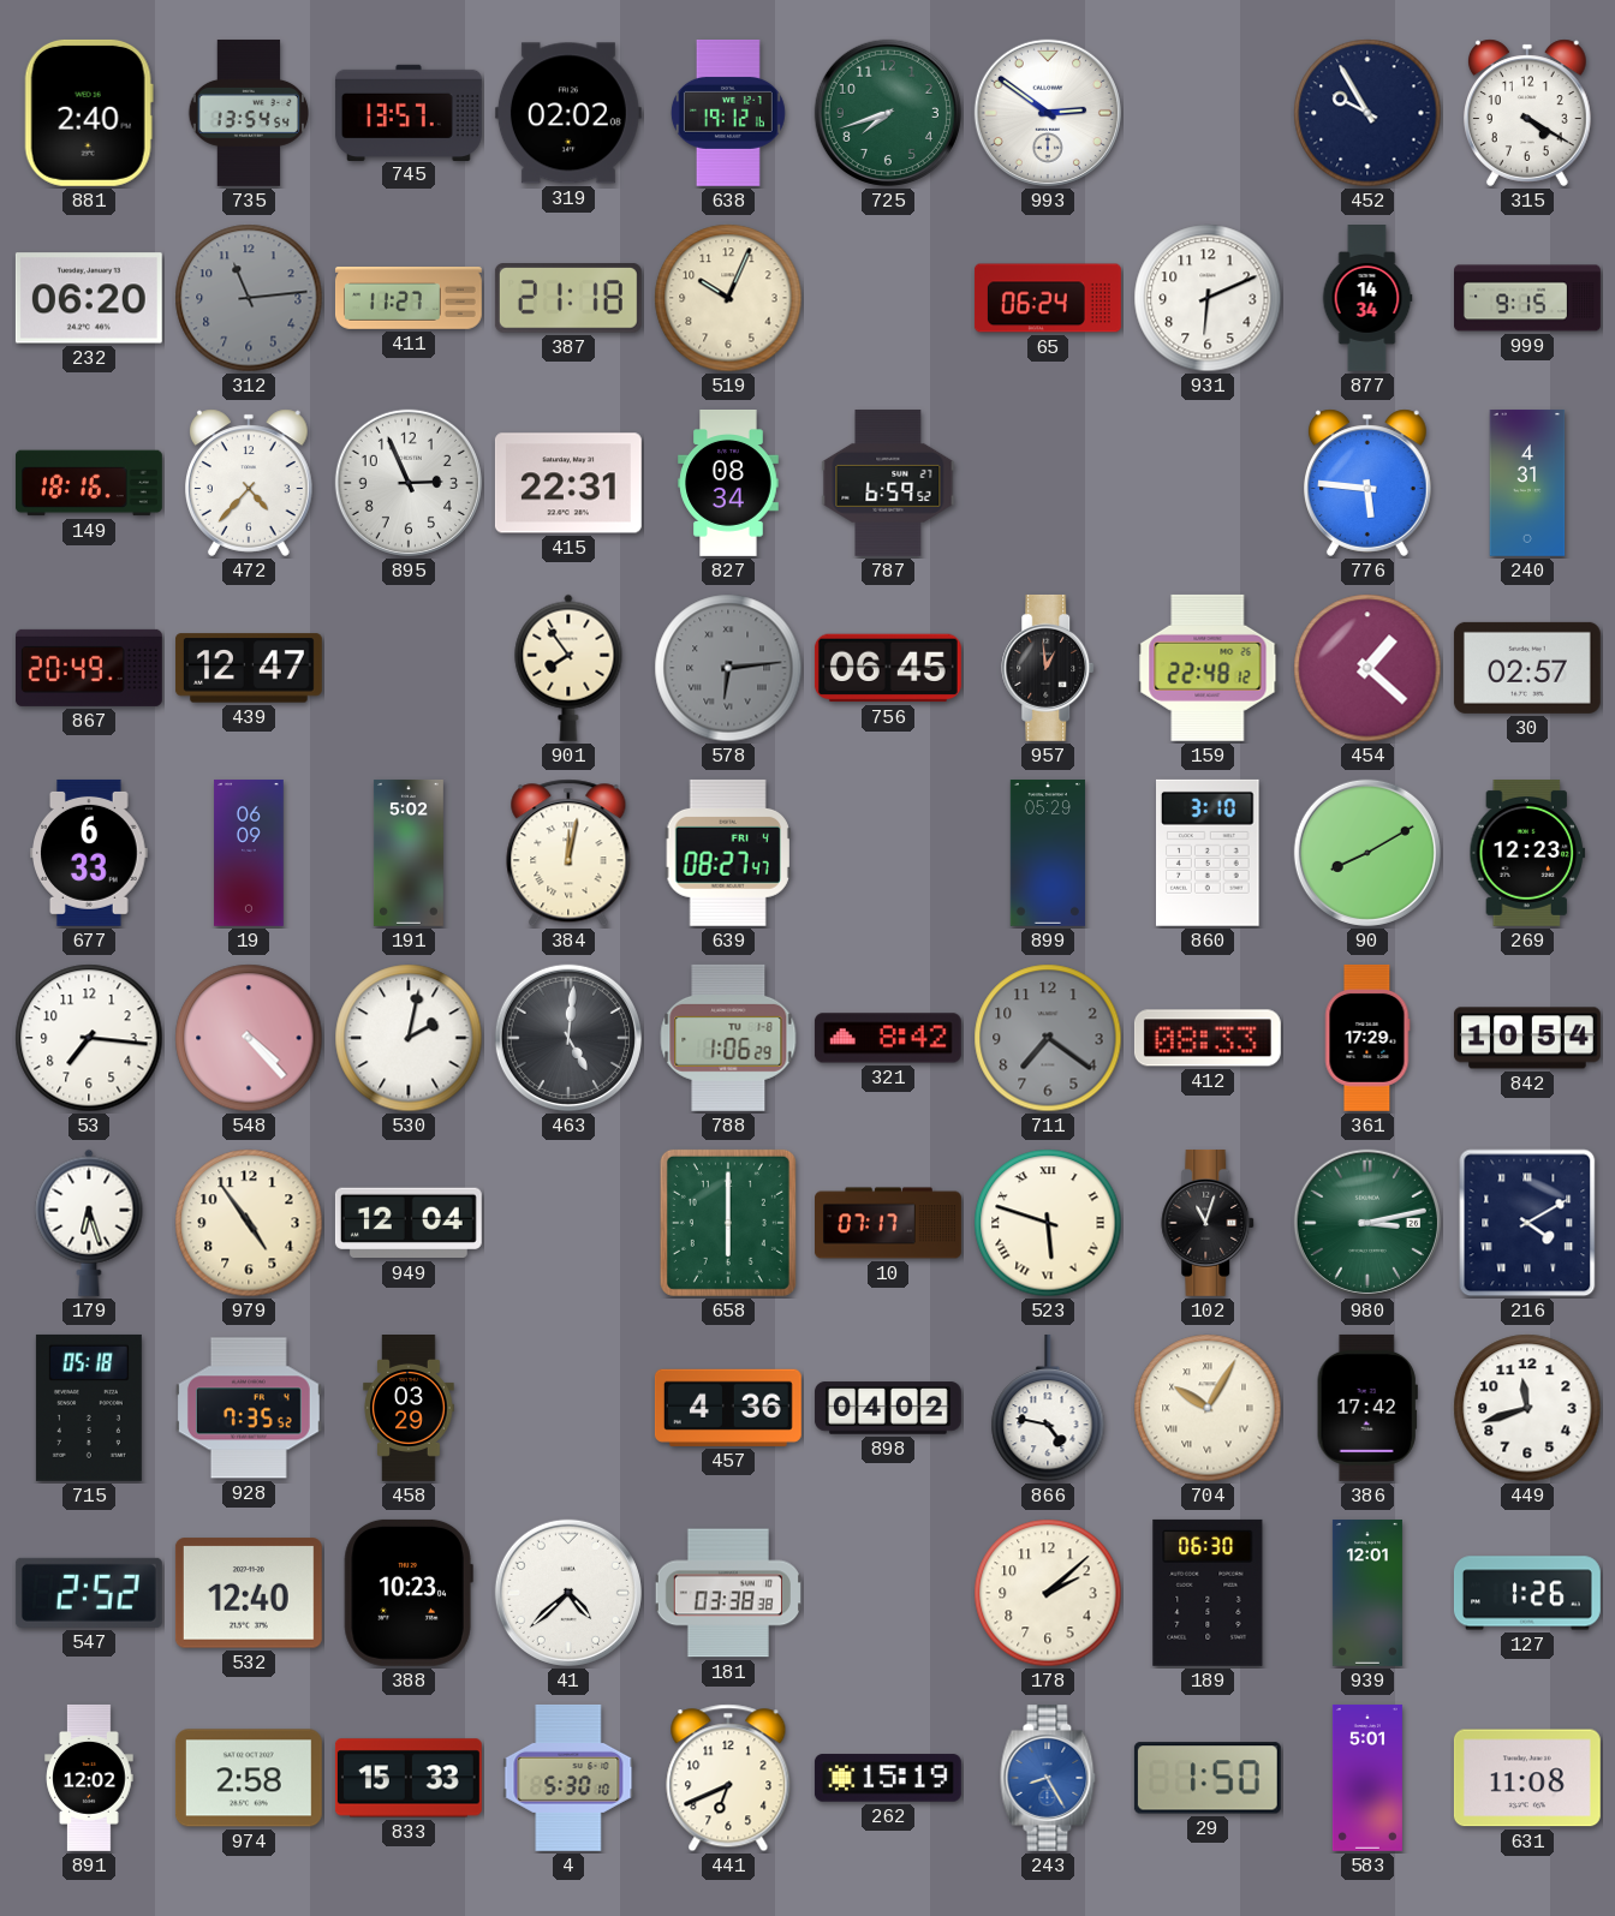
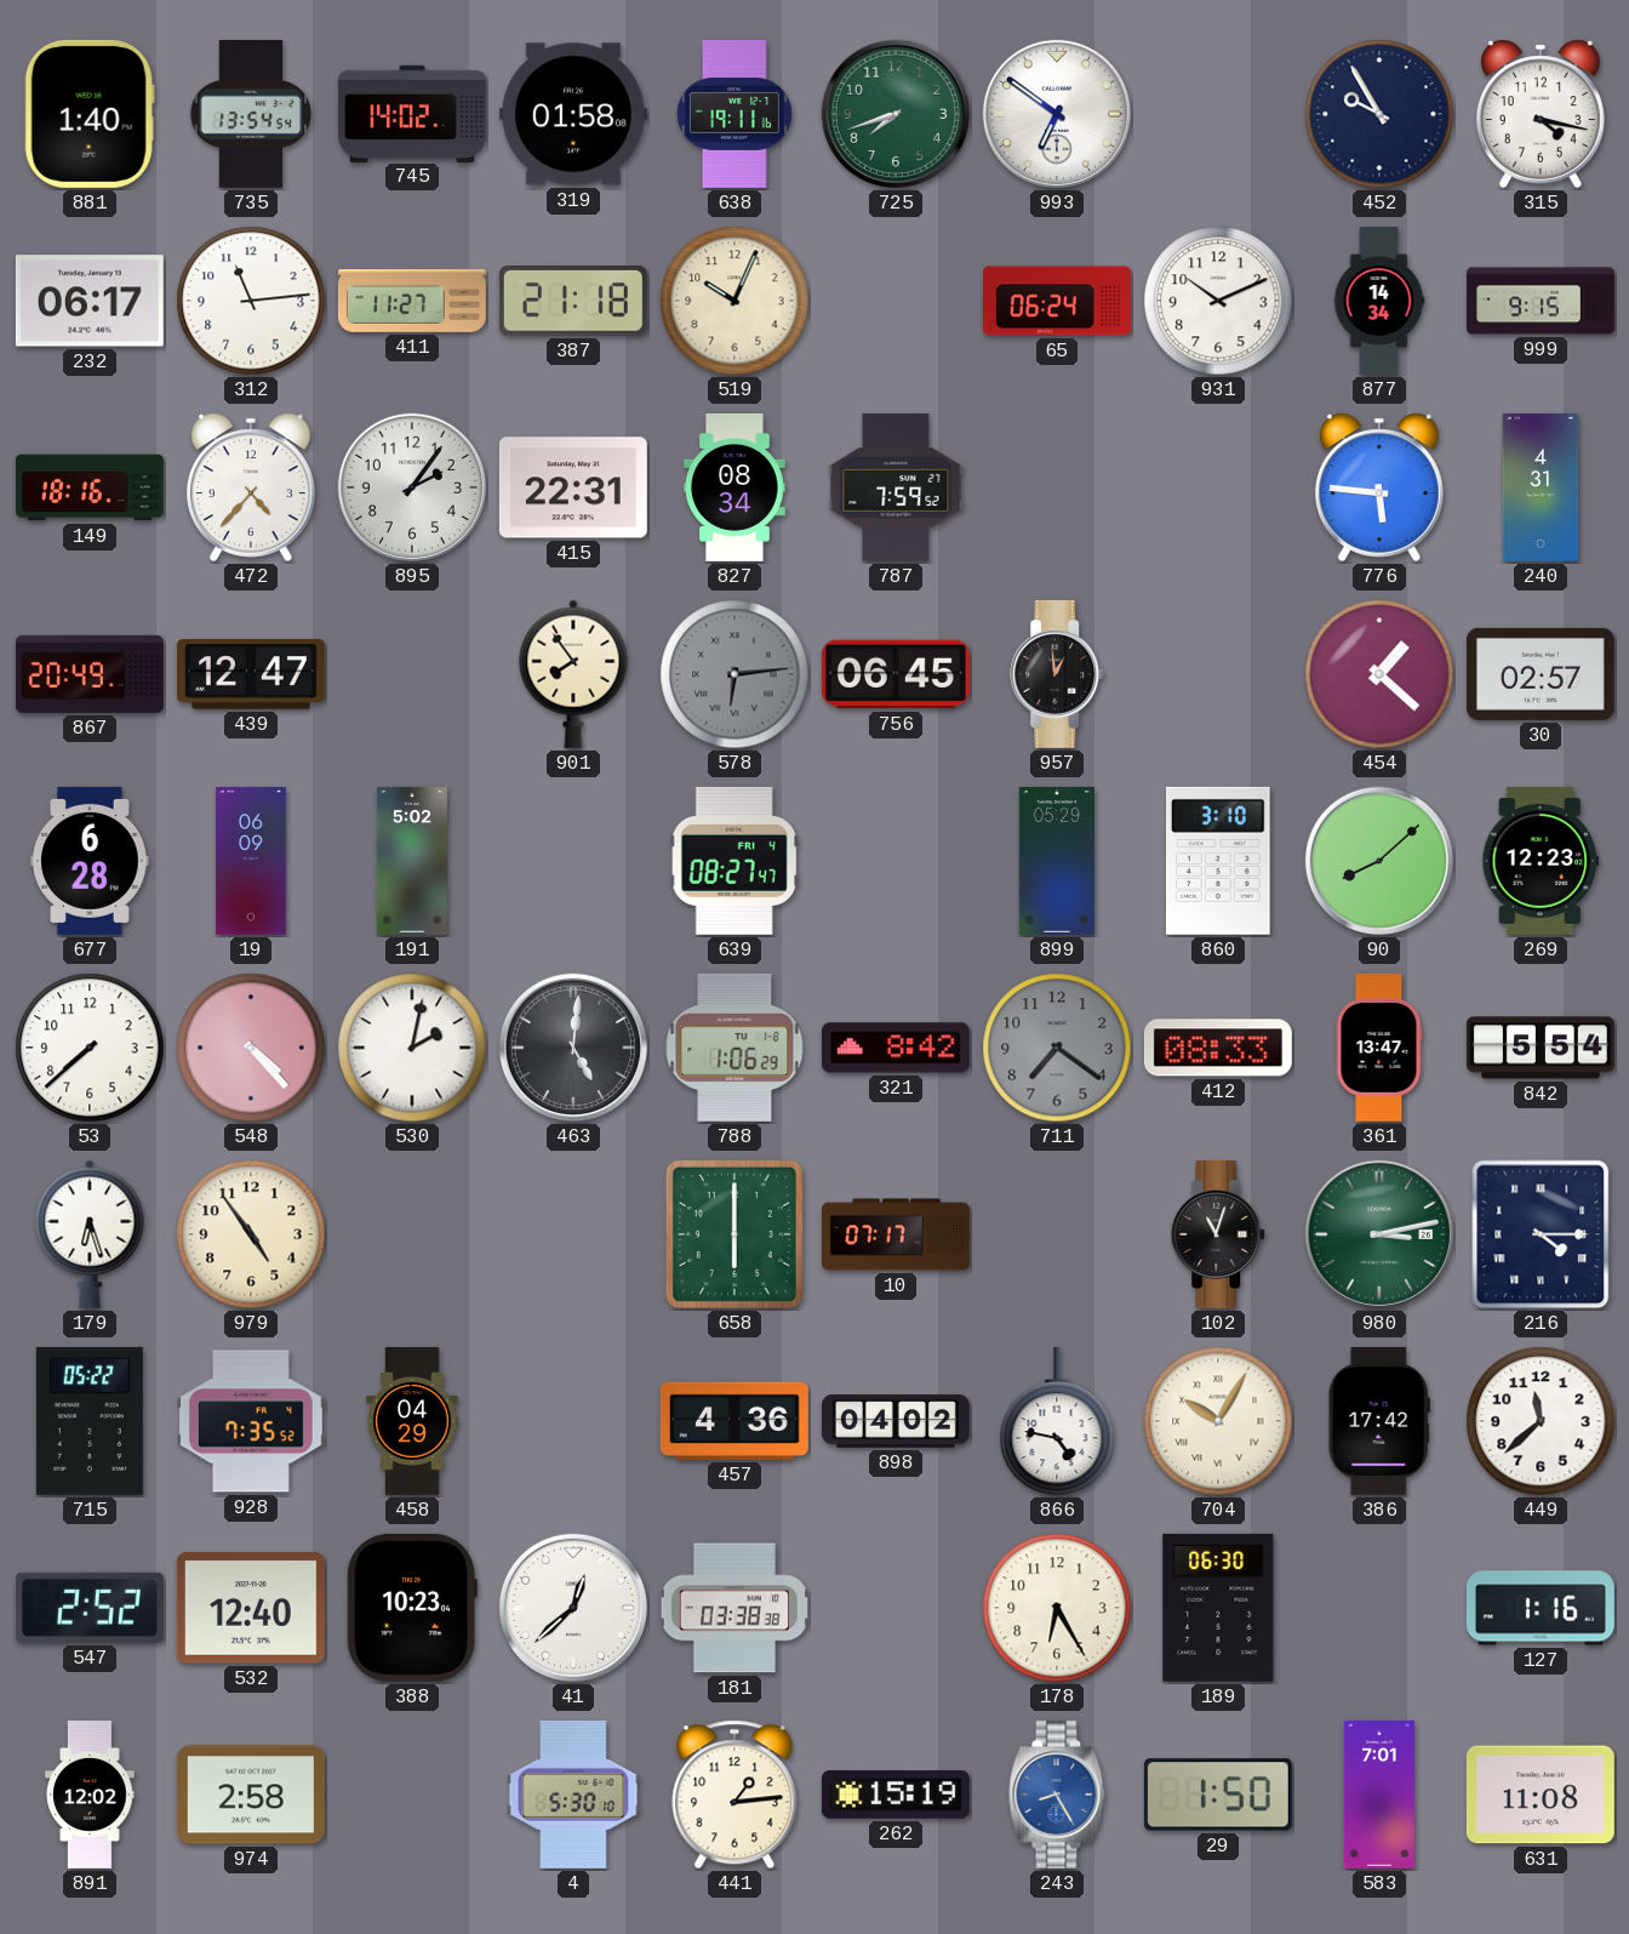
881: 2:40 -> 1:40
745: 13:57 -> 14:02
319: 02:02 -> 01:58
638: 19:12 -> 19:11
993: 2:51 -> 6:51
315: 4:20 -> 4:17
232: 06:20 -> 06:17
312 dial: grey -> white
931: 6:11 -> 10:11
895: 2:56 -> 2:06
787: 6:59 -> 7:59
159: 22:48 -> none
677: 6:33 -> 6:28
384: 12:02 -> none
90: 8:10 -> 8:08
53: 7:16 -> 7:38
361: 17:29 -> 13:47
842: 10:54 -> 5:54
949: 12:04 -> none
523: 5:48 -> none
216: 4:10 -> 4:15
715: 05:18 -> 05:22
458: 03:29 -> 04:29
449: 11:42 -> 11:38
41: 4:38 -> 12:38
178: 2:08 -> 6:25
939: 12:01 -> none
127: 1:26 -> 1:16
833: 15:33 -> none
441: 6:41 -> 1:14
583: 5:01 -> 7:01
